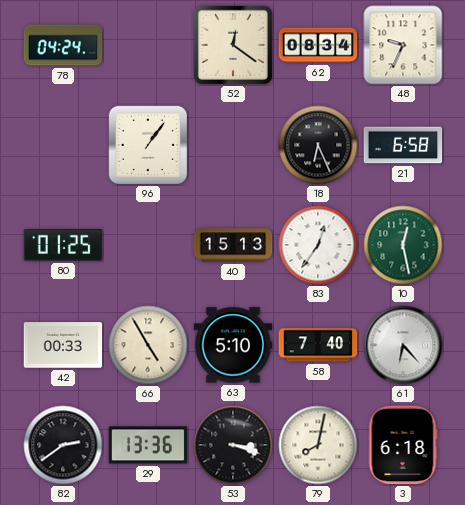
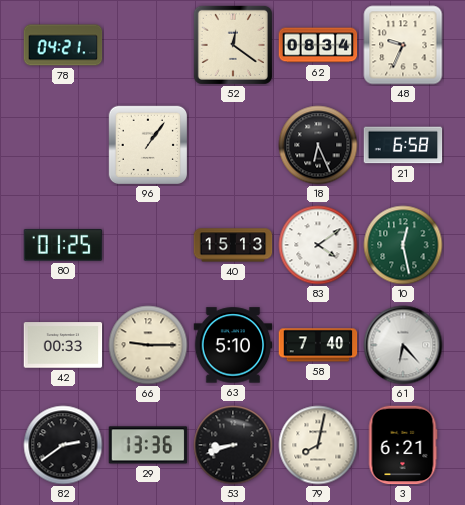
78: 04:24 -> 04:21
83: 12:36 -> 4:09
66: 4:55 -> 9:15
53: 3:18 -> 8:42
3: 6:18 -> 6:21
